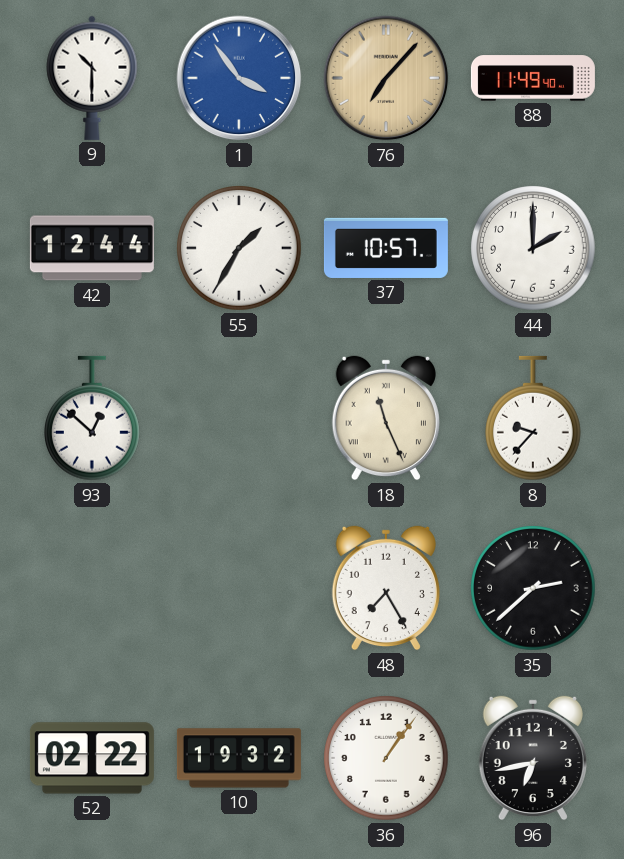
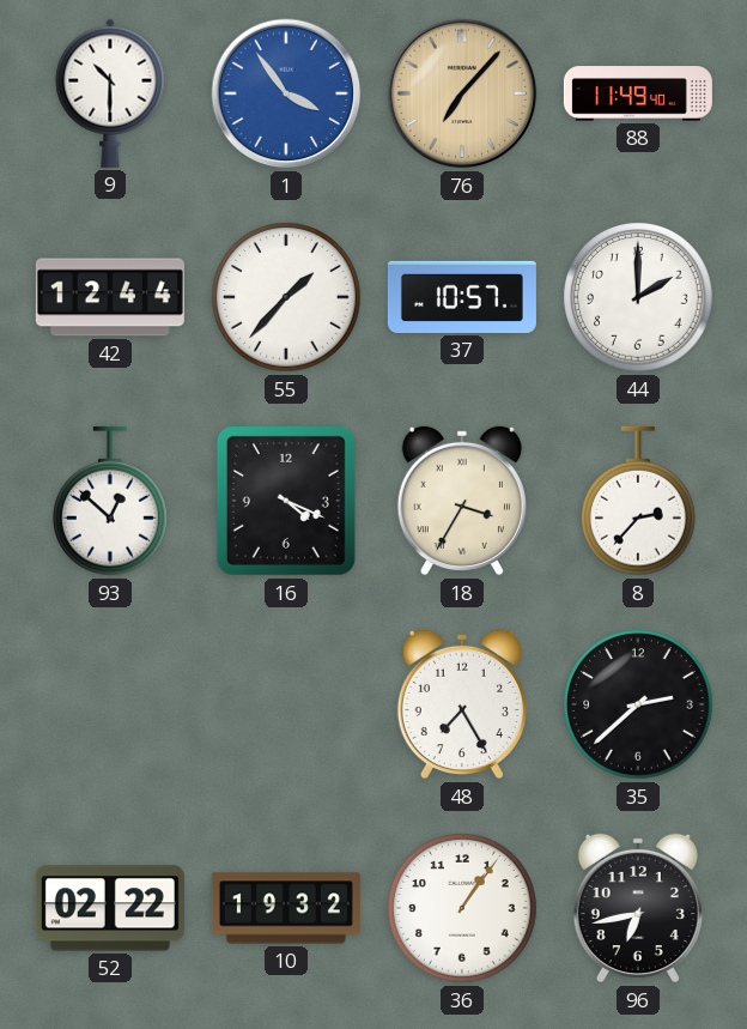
55: 1:35 -> 1:37
16: none -> 4:19
18: 11:26 -> 3:35
8: 9:37 -> 2:37
